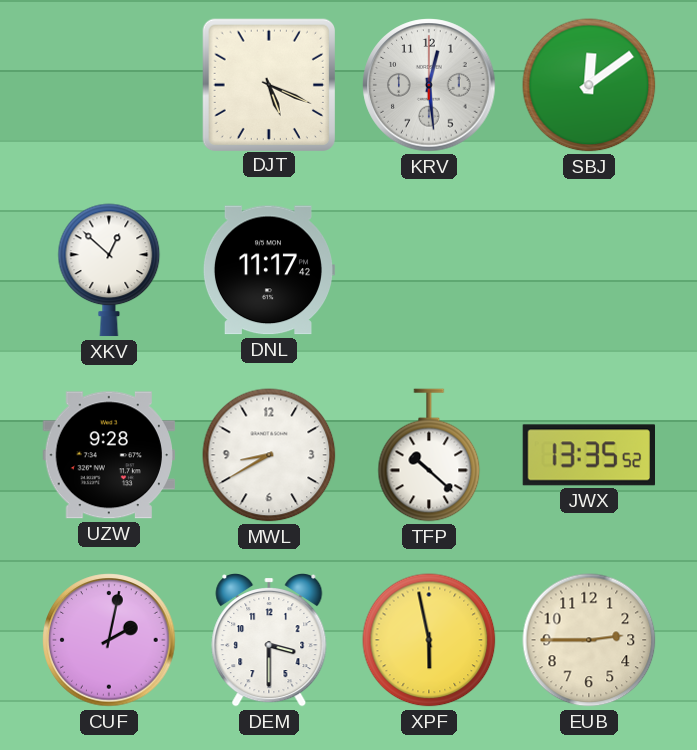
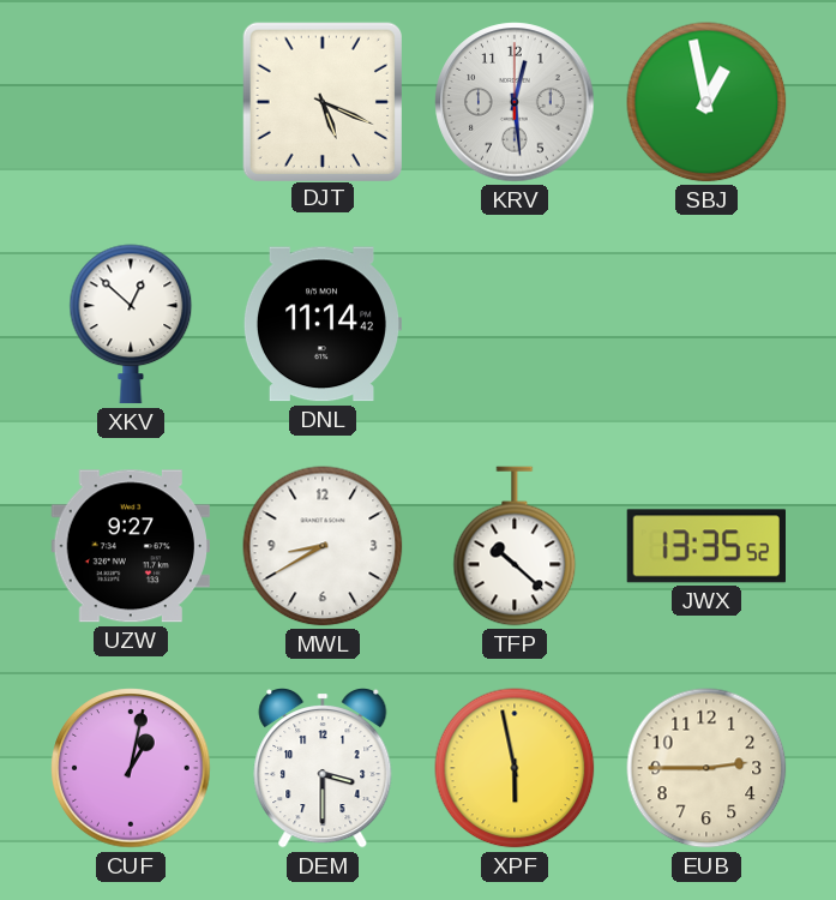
SBJ: 12:09 -> 12:58
DNL: 11:17 -> 11:14
UZW: 9:28 -> 9:27
CUF: 2:02 -> 1:02
